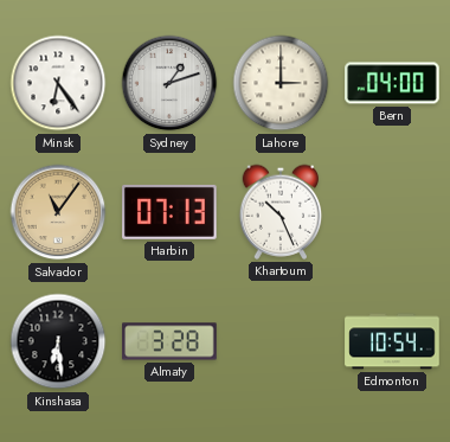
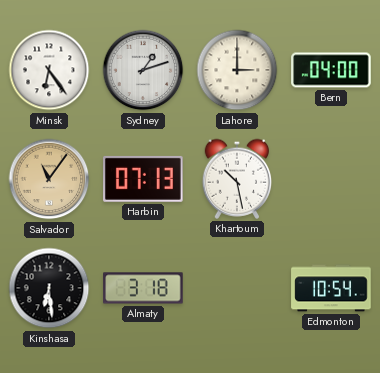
Khartoum: 10:26 -> 10:28
Almaty: 3:28 -> 3:18
